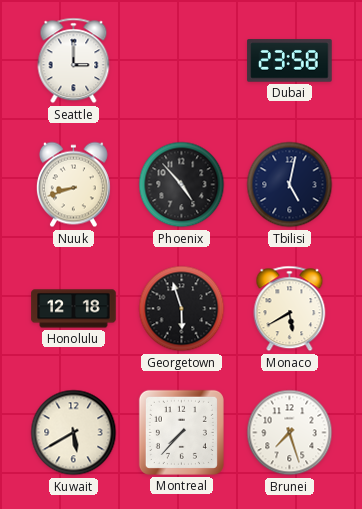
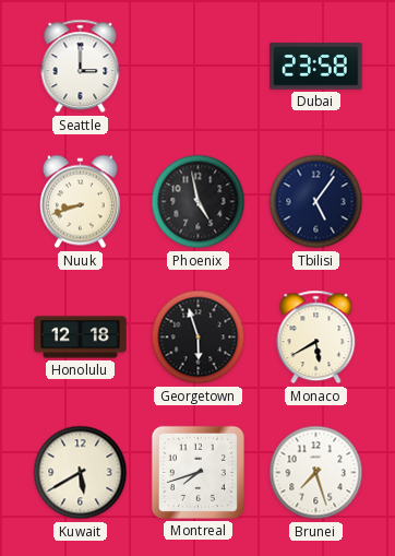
Phoenix: 4:53 -> 4:58
Tbilisi: 5:02 -> 5:06
Montreal: 7:37 -> 7:42
